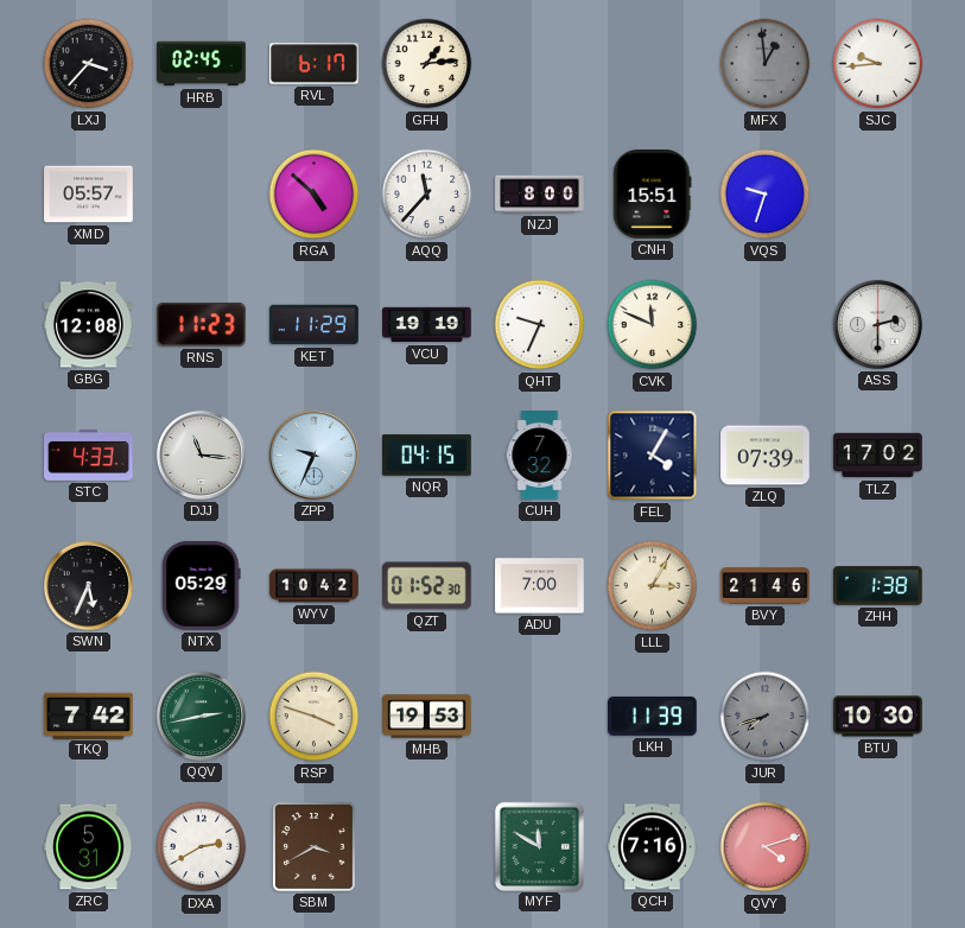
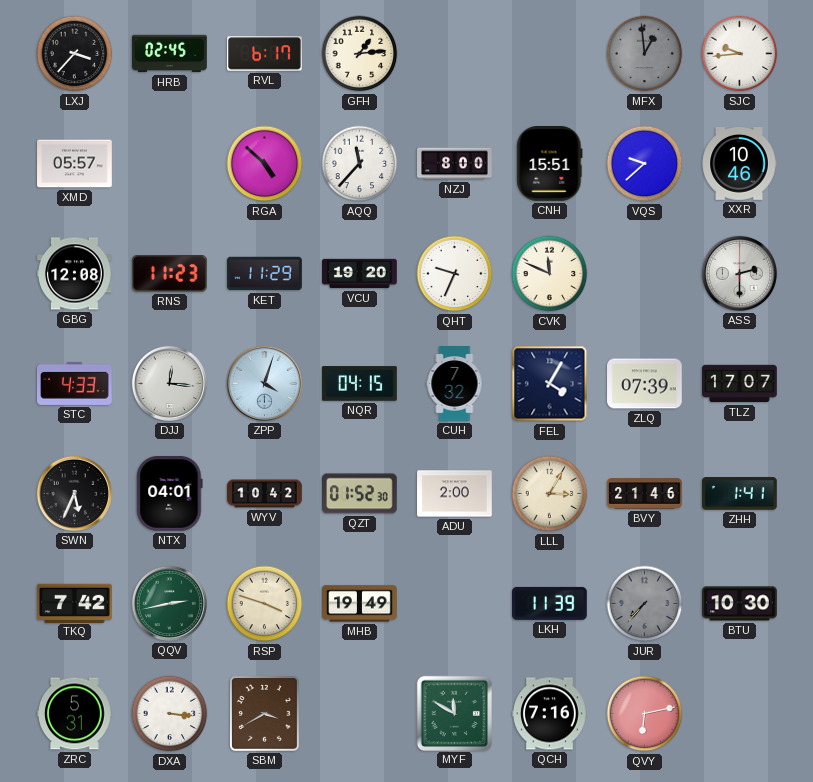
VQS: 9:33 -> 9:38
XXR: none -> 10:46
VCU: 19:19 -> 19:20
DJJ: 11:16 -> 12:16
ZPP: 9:34 -> 4:03
TLZ: 17:02 -> 17:07
NTX: 05:29 -> 04:01
ADU: 7:00 -> 2:00
ZHH: 1:38 -> 1:41
MHB: 19:53 -> 19:49
JUR: 7:42 -> 7:37
DXA: 2:40 -> 3:16
QVY: 4:12 -> 6:13
